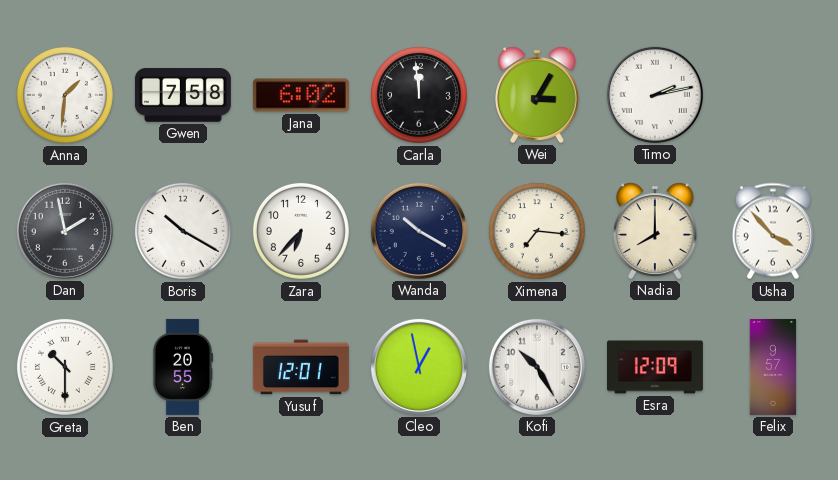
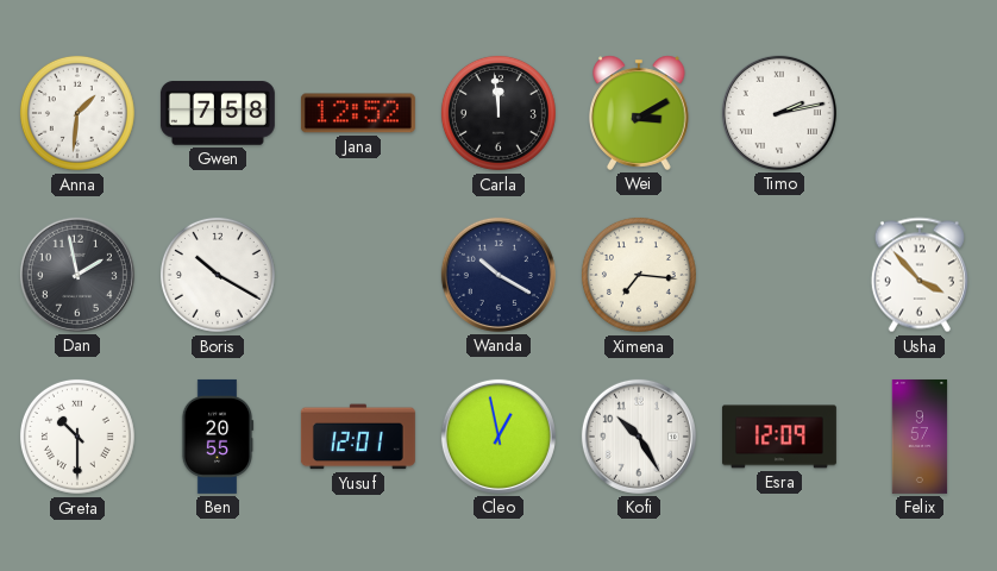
Jana: 6:02 -> 12:52
Wei: 3:05 -> 3:10
Zara: 6:37 -> none
Nadia: 8:00 -> none
